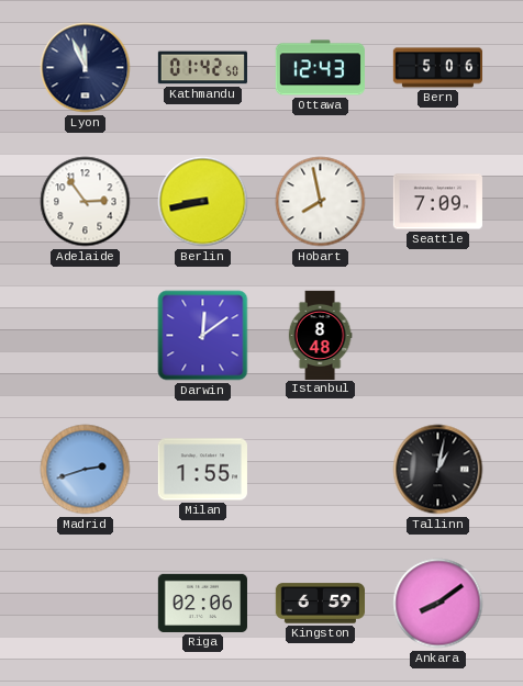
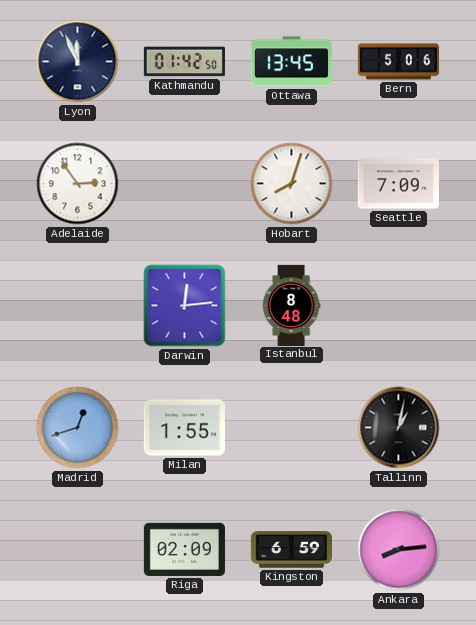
Ottawa: 12:43 -> 13:45
Berlin: 8:43 -> none
Hobart: 7:58 -> 8:03
Darwin: 12:09 -> 12:14
Madrid: 2:42 -> 12:42
Riga: 02:06 -> 02:09
Ankara: 8:09 -> 8:14
